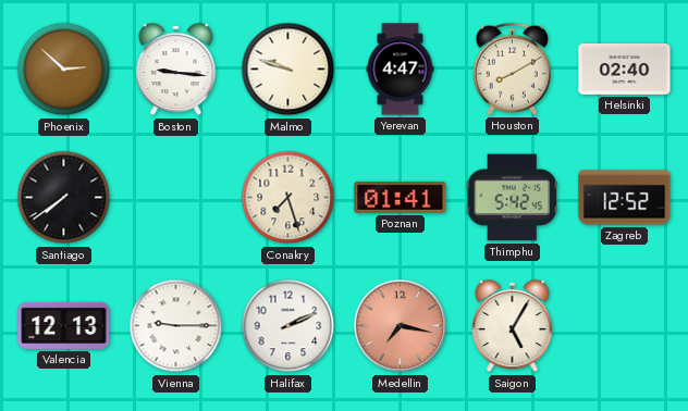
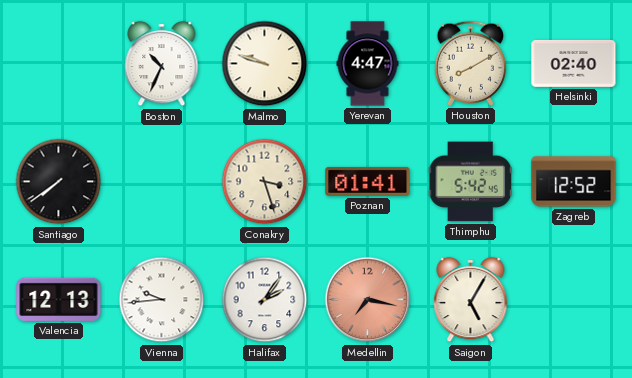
Phoenix: 2:52 -> none
Boston: 9:16 -> 10:34
Conakry: 7:27 -> 3:27
Vienna: 9:15 -> 9:44
Halifax: 2:11 -> 2:06
